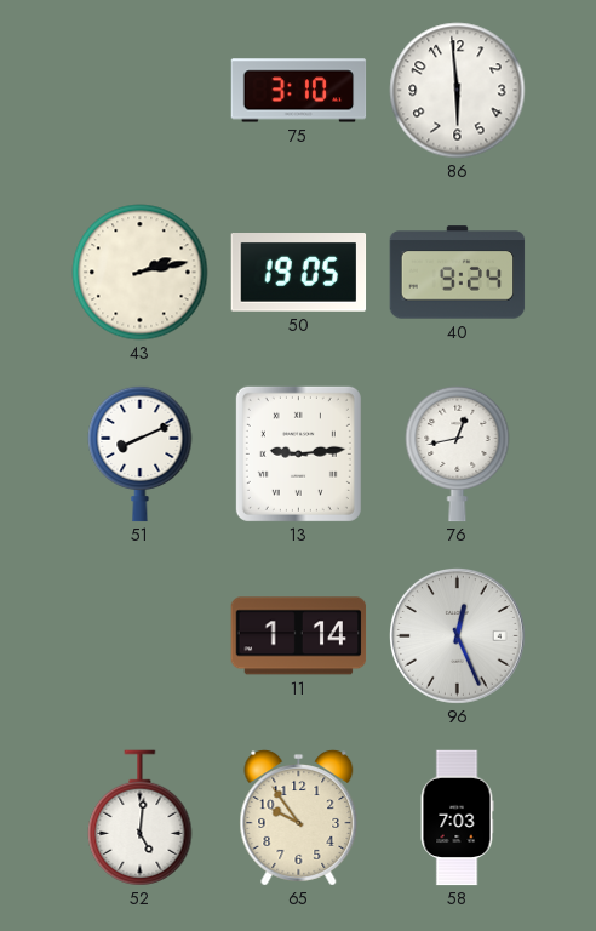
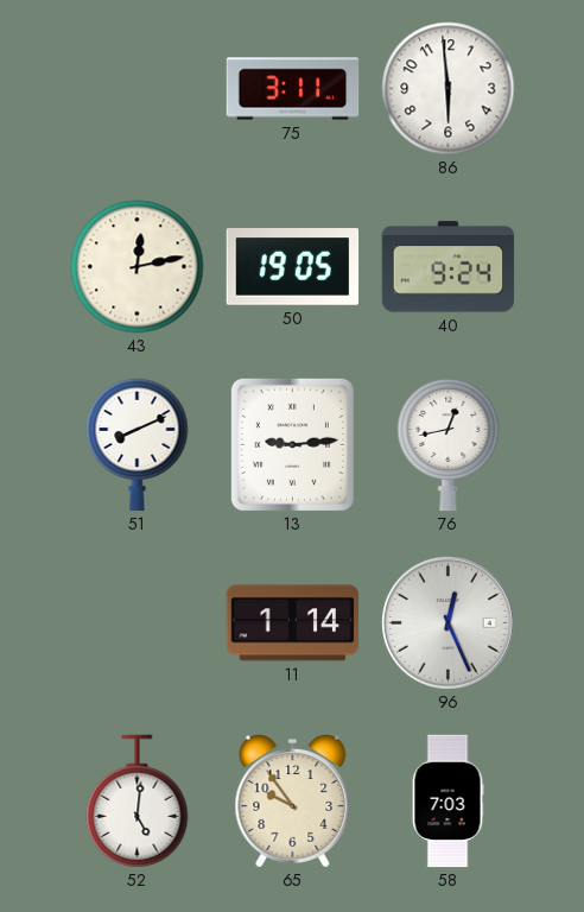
75: 3:10 -> 3:11
43: 2:13 -> 12:13
